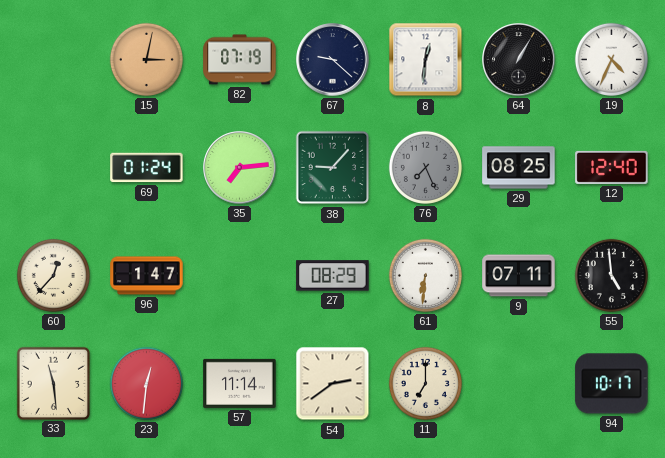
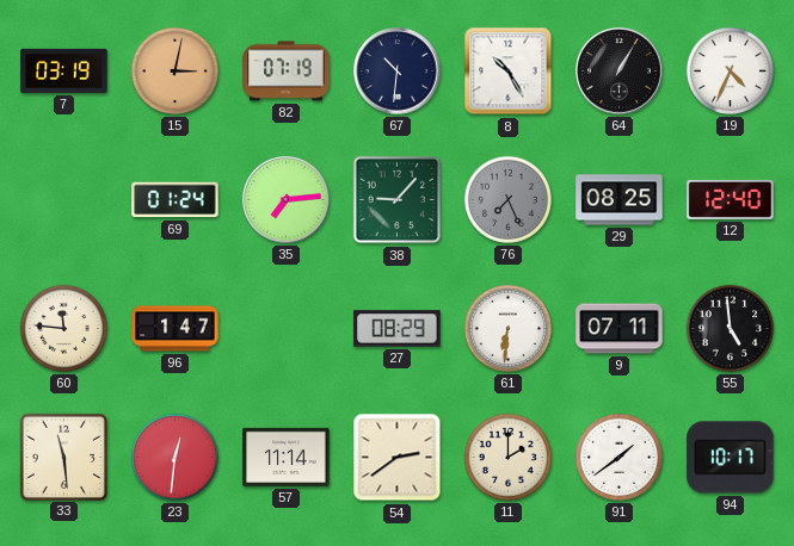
7: none -> 03:19
67: 9:22 -> 10:31
8: 12:31 -> 10:25
60: 12:37 -> 11:46
11: 7:00 -> 2:00
91: none -> 1:39
